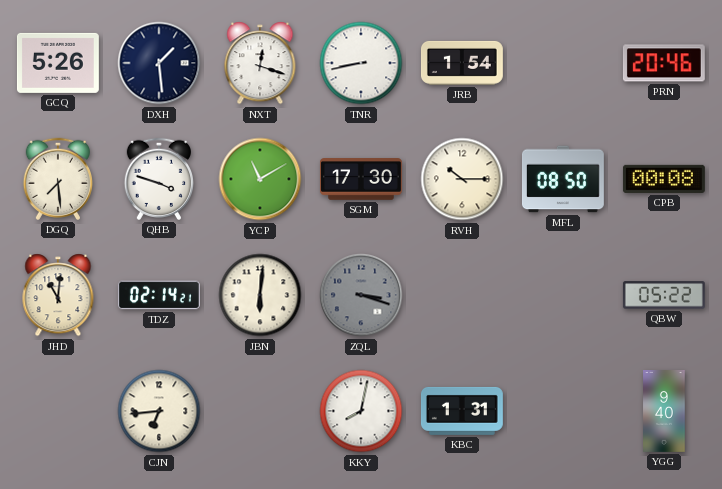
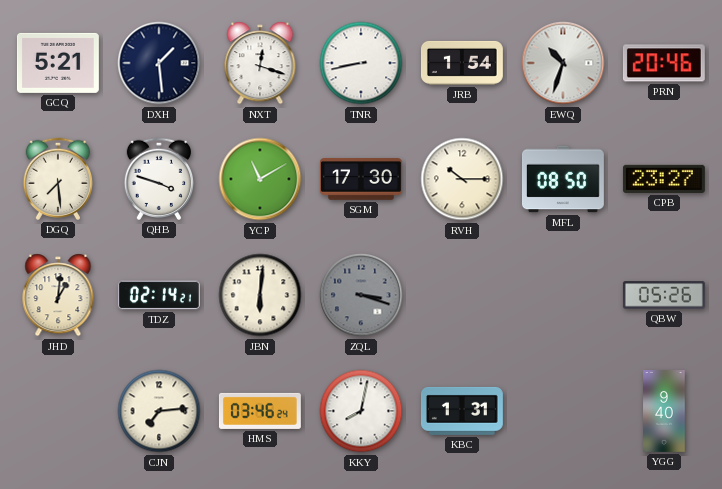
GCQ: 5:26 -> 5:21
EWQ: none -> 10:33
CPB: 00:08 -> 23:27
JHD: 11:01 -> 1:01
QBW: 05:22 -> 05:26
CJN: 6:44 -> 7:14
HMS: none -> 03:46
